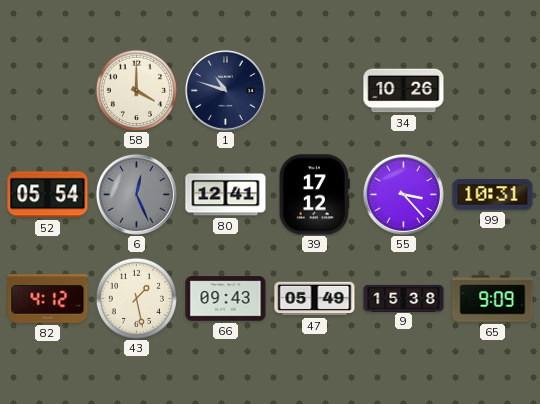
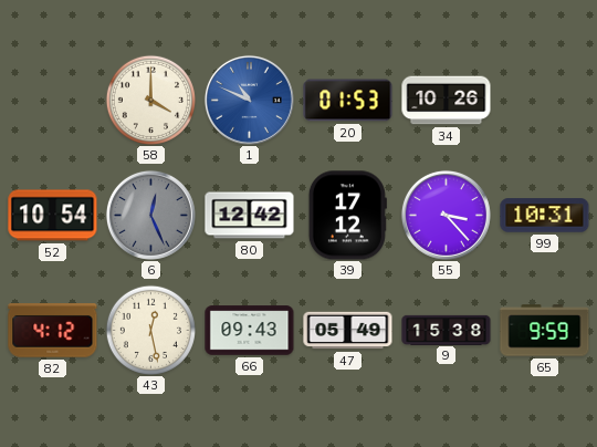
1: 10:48 -> 10:49
1 dial: navy -> blue
20: none -> 01:53
52: 05:54 -> 10:54
80: 12:41 -> 12:42
43: 1:28 -> 12:28
65: 9:09 -> 9:59
